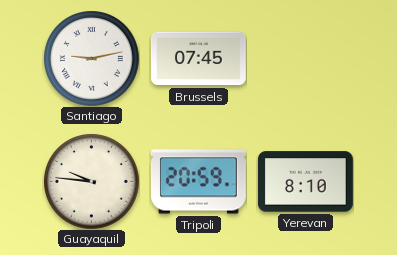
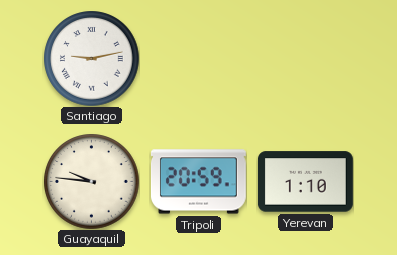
Brussels: 07:45 -> none
Yerevan: 8:10 -> 1:10
